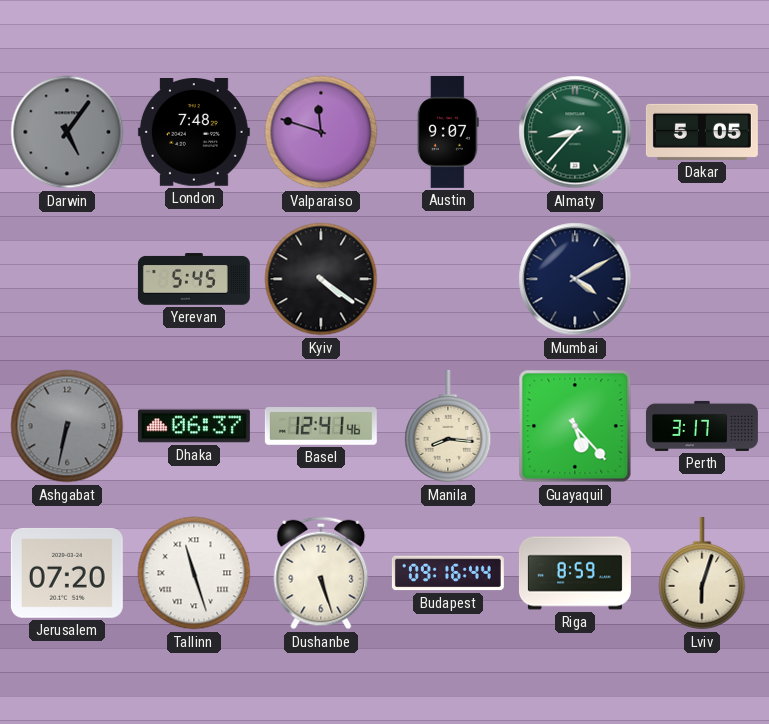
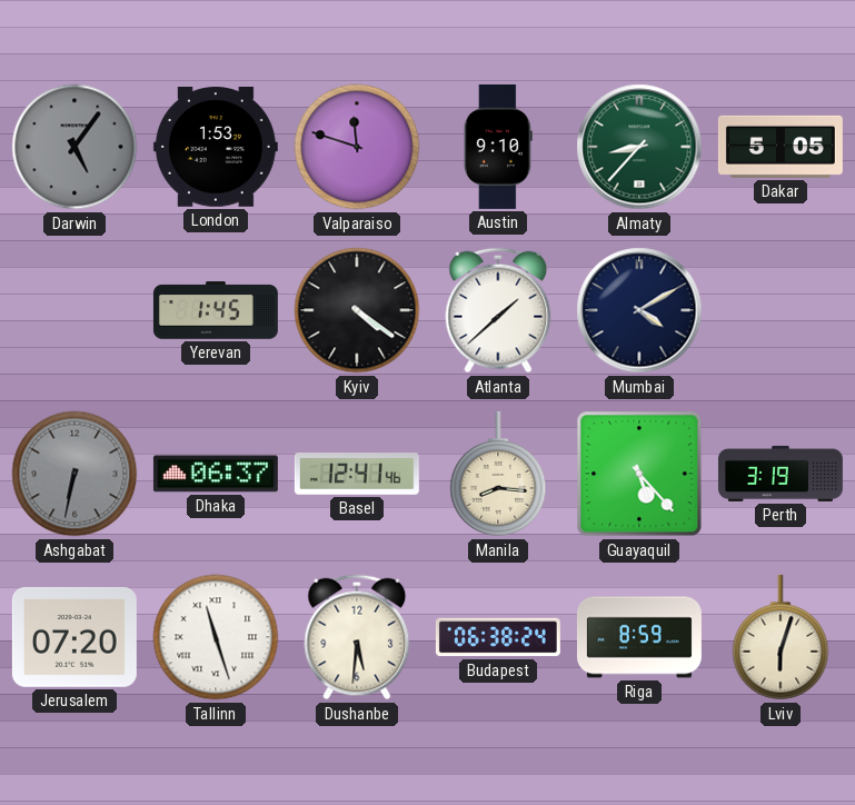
London: 7:48 -> 1:53
Austin: 9:07 -> 9:10
Yerevan: 5:45 -> 1:45
Atlanta: none -> 1:38
Perth: 3:17 -> 3:19
Dushanbe: 5:27 -> 5:31
Budapest: 09:16 -> 06:38
